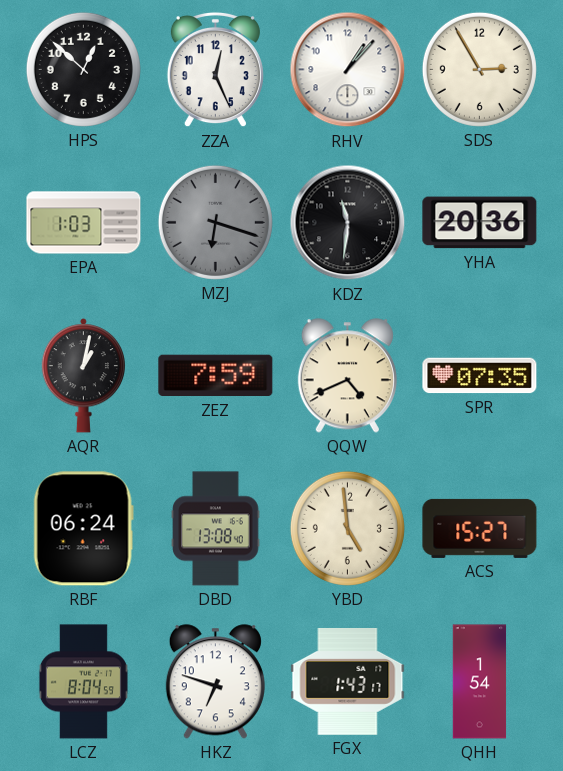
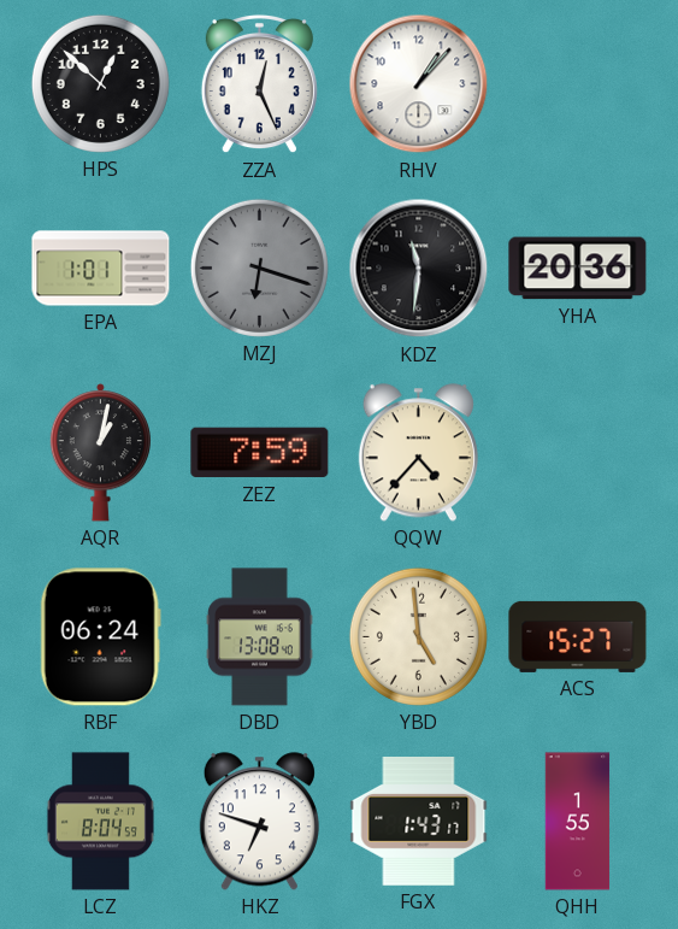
SDS: 2:55 -> none
EPA: 1:03 -> 1:01
QQW: 4:41 -> 4:37
SPR: 07:35 -> none
QHH: 1:54 -> 1:55
